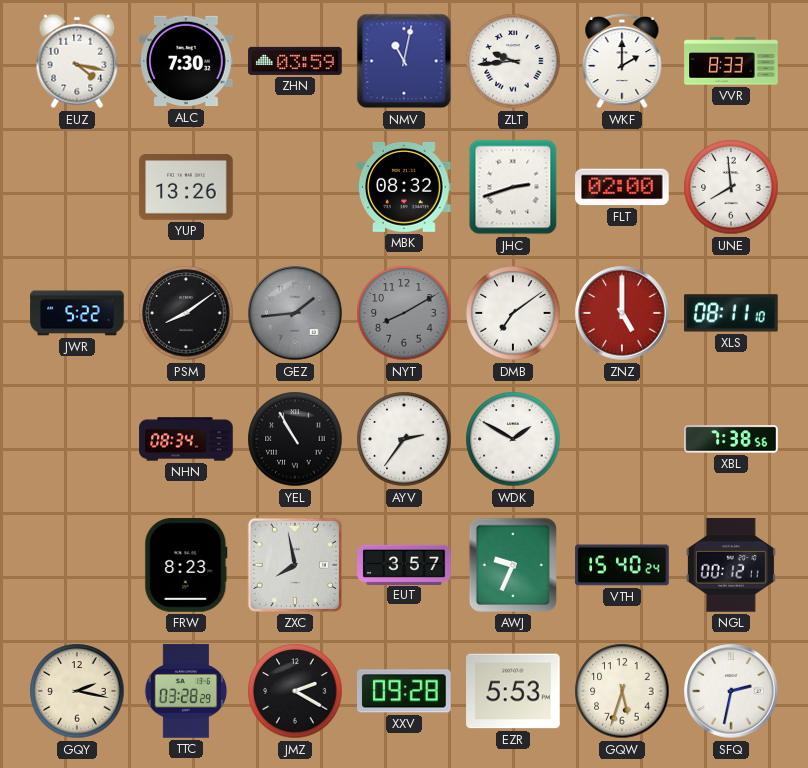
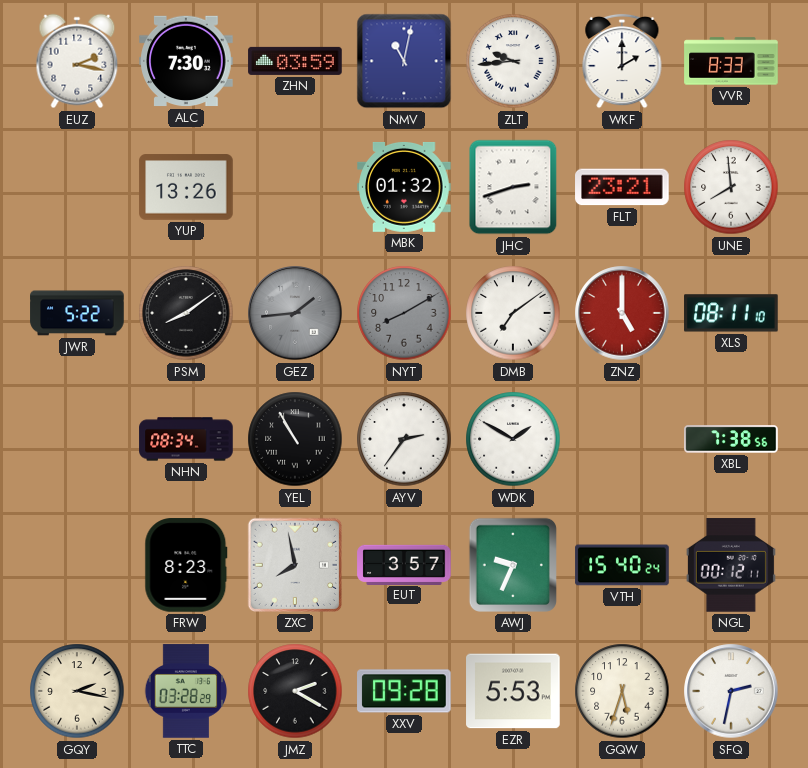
EUZ: 4:17 -> 2:17
MBK: 08:32 -> 01:32
FLT: 02:00 -> 23:21
